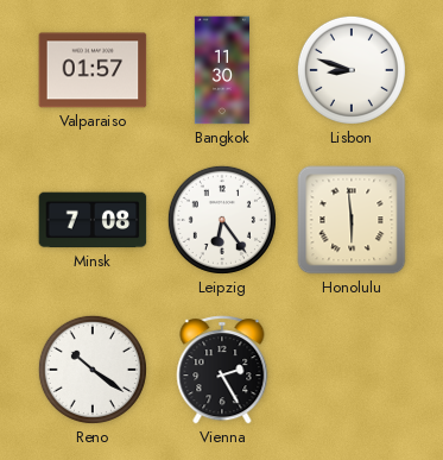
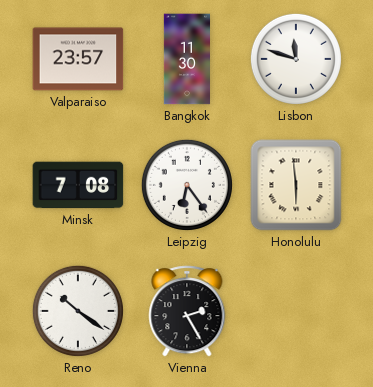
Valparaiso: 01:57 -> 23:57
Lisbon: 8:48 -> 11:48
